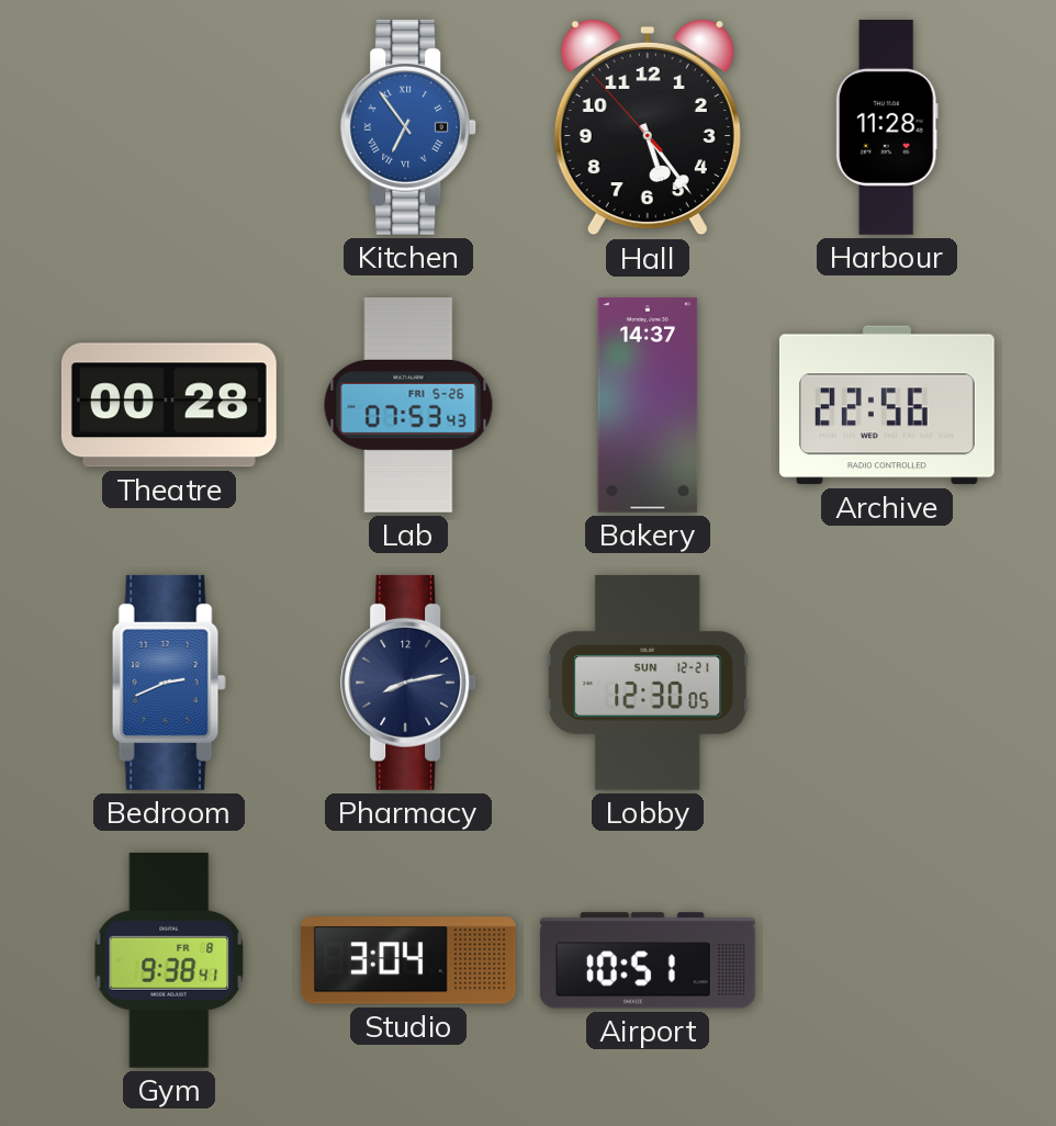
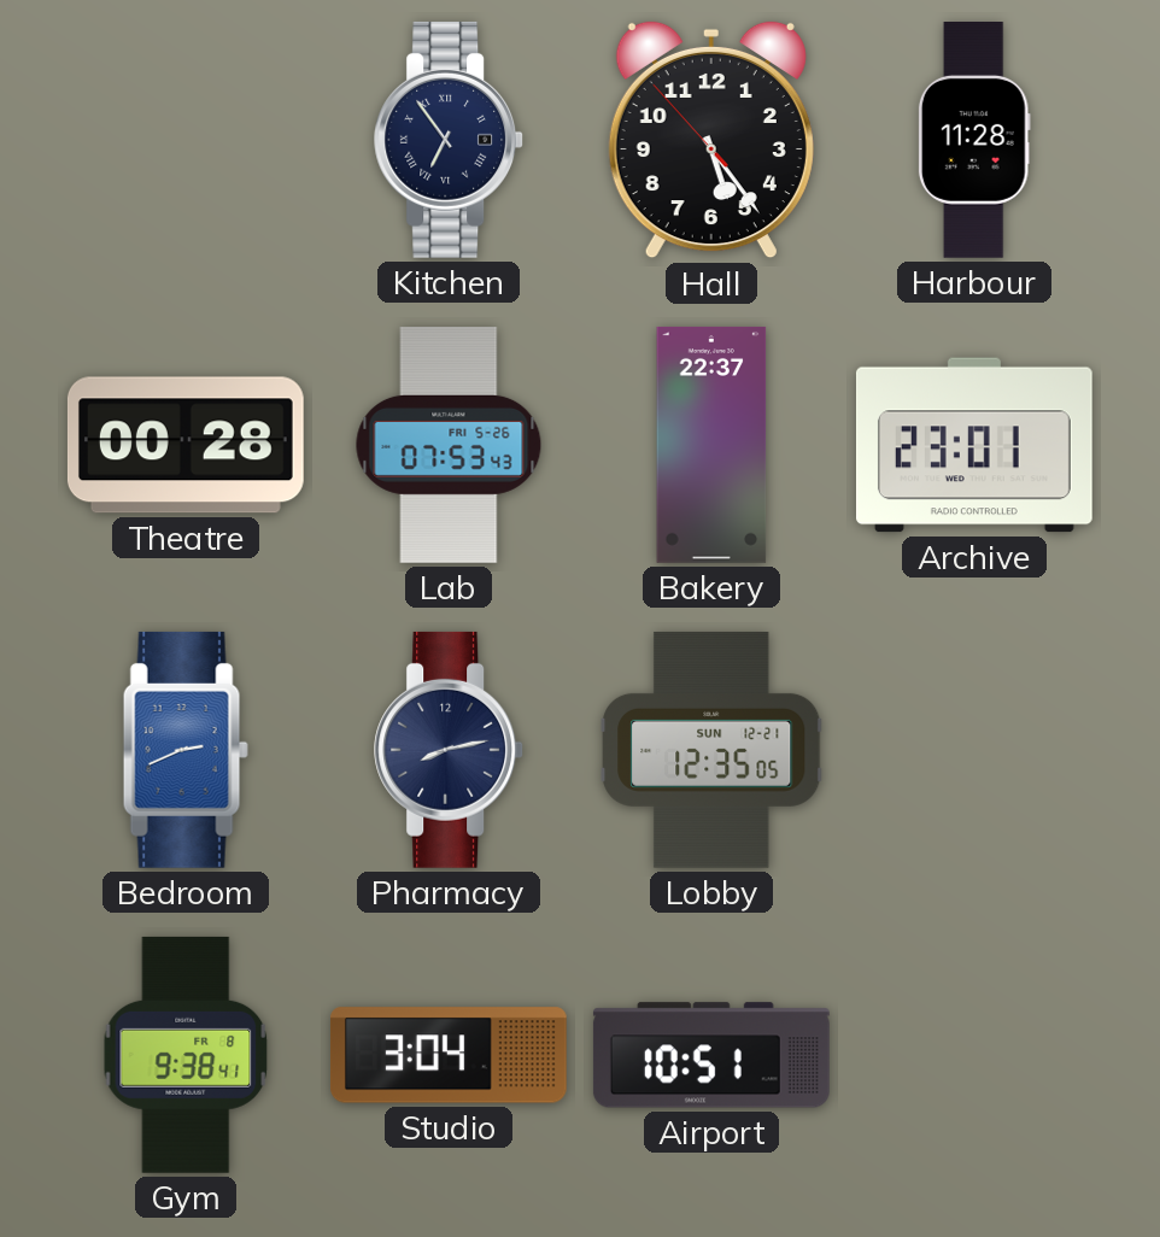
Kitchen dial: blue -> navy
Bakery: 14:37 -> 22:37
Archive: 22:56 -> 23:01
Lobby: 12:30 -> 12:35
